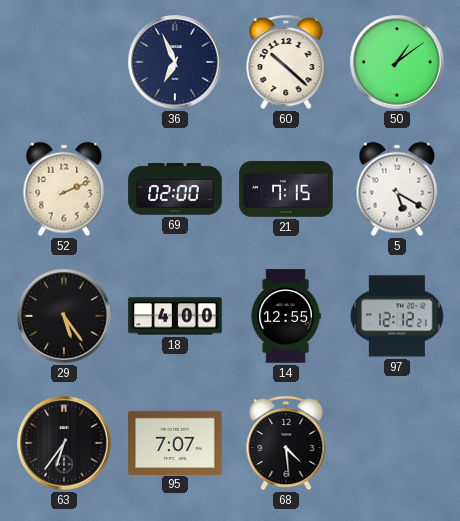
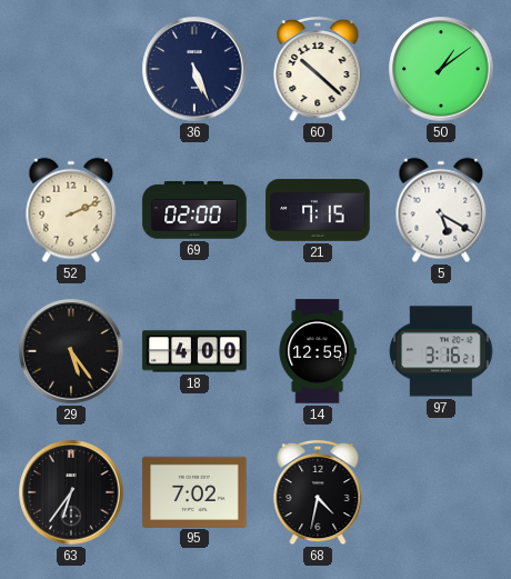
36: 6:56 -> 5:26
97: 12:12 -> 3:16
95: 7:07 -> 7:02
68: 4:29 -> 4:32
